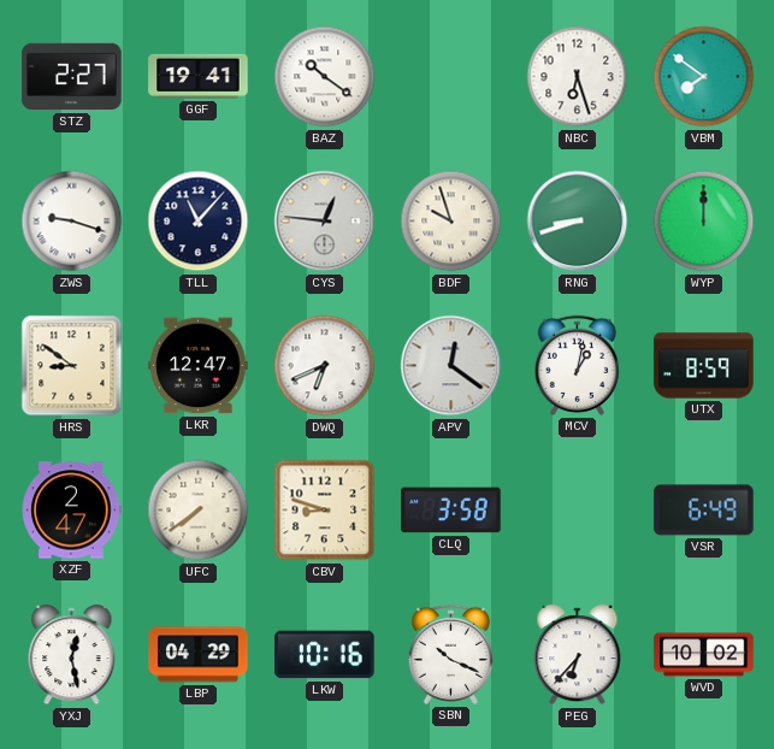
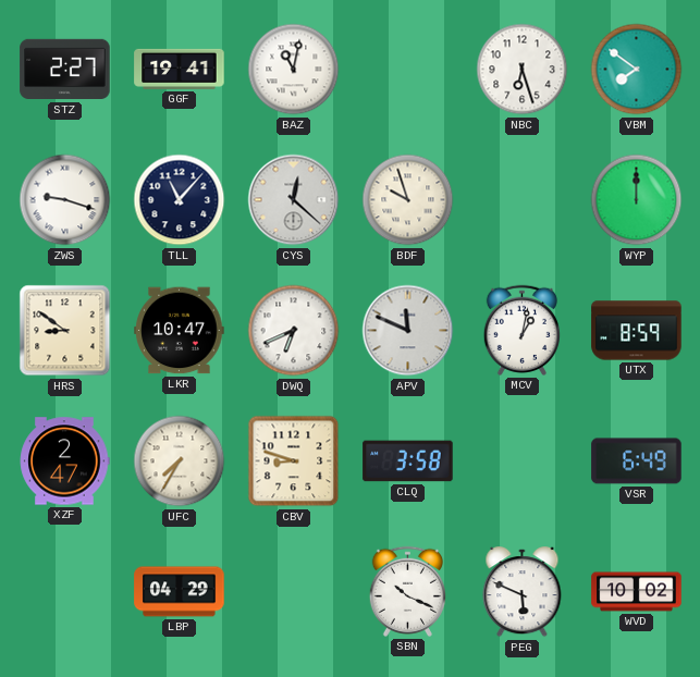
BAZ: 10:21 -> 11:02
CYS: 12:46 -> 12:22
RNG: 8:42 -> none
LKR: 12:47 -> 10:47
APV: 12:21 -> 11:49
UFC: 7:39 -> 7:35
YXJ: 12:28 -> none
LKW: 10:16 -> none
PEG: 6:37 -> 5:49
